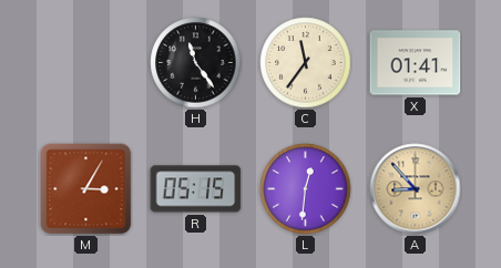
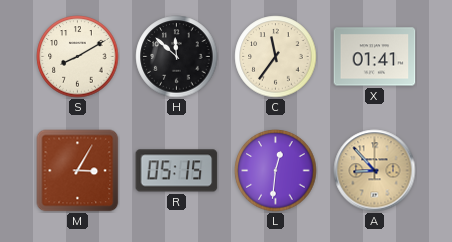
S: none -> 8:10
H: 11:24 -> 11:52
